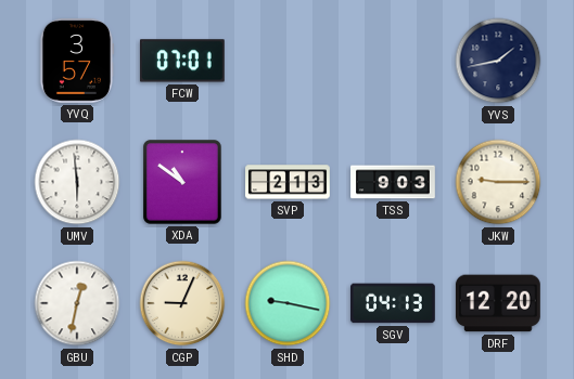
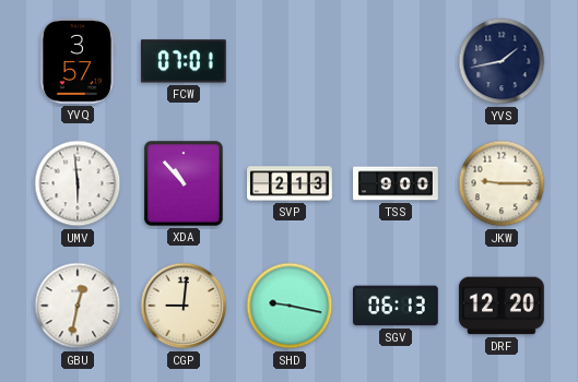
XDA: 10:51 -> 10:53
TSS: 9:03 -> 9:00
CGP: 9:04 -> 9:01
SGV: 04:13 -> 06:13
